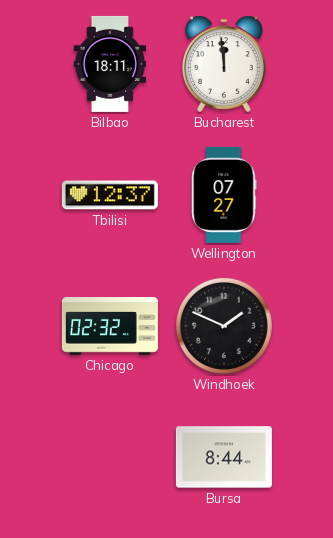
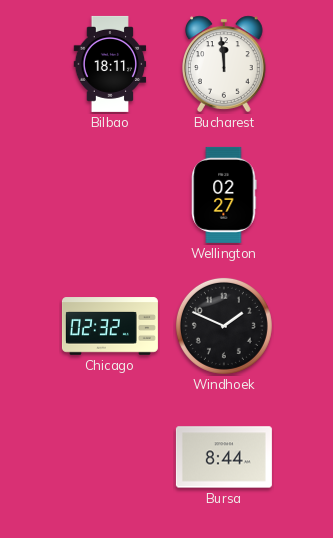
Tbilisi: 12:37 -> none
Wellington: 07:27 -> 02:27
